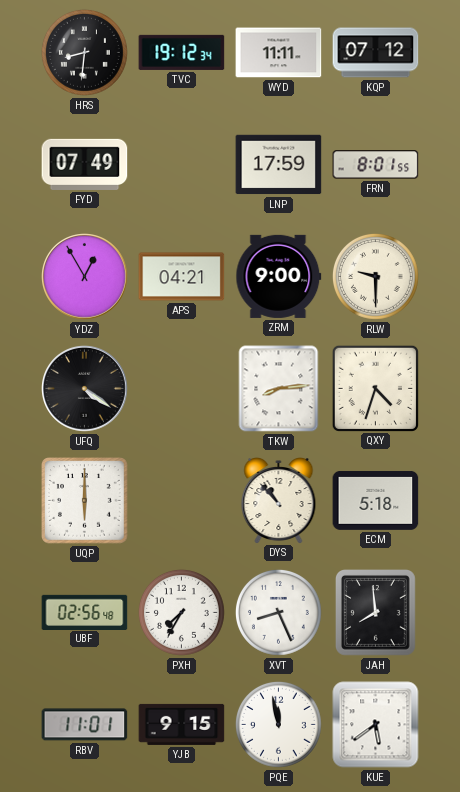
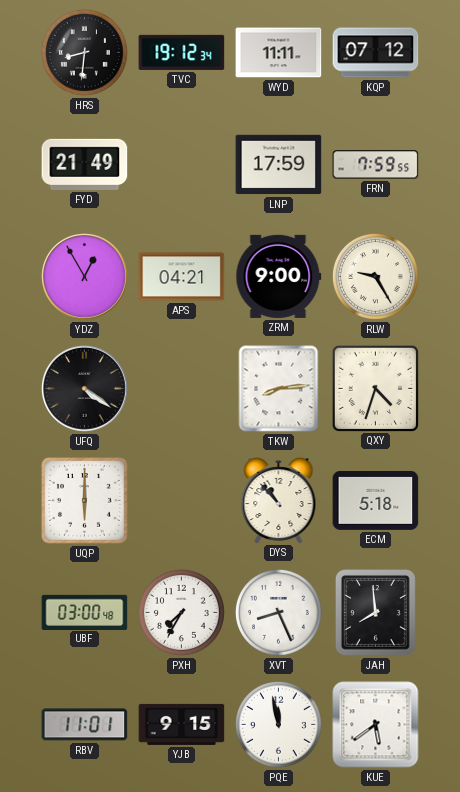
FYD: 07:49 -> 21:49
FRN: 8:01 -> 7:59
RLW: 9:30 -> 9:25
UBF: 02:56 -> 03:00
